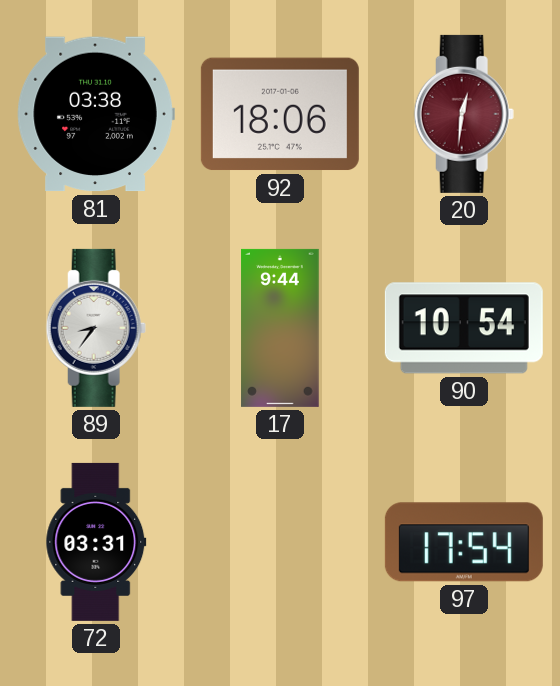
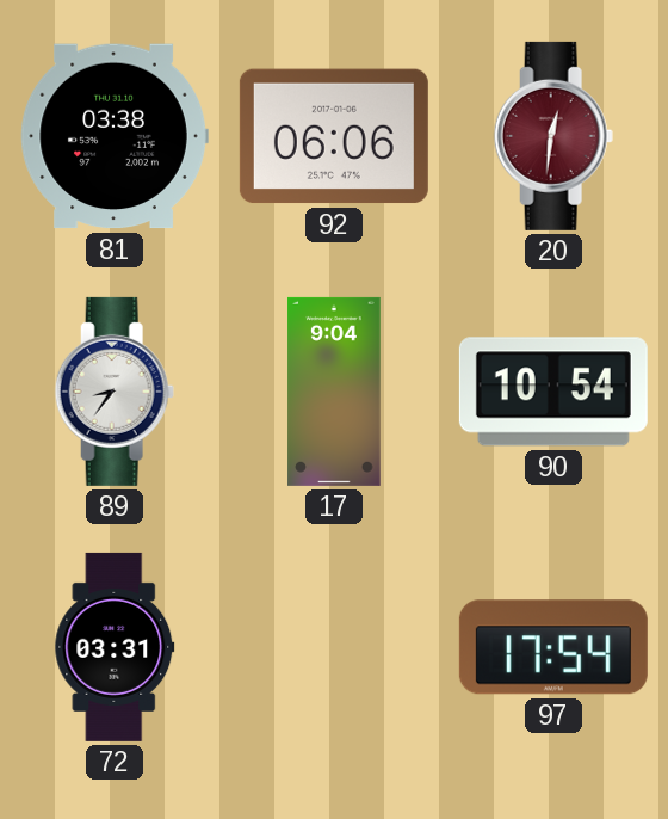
92: 18:06 -> 06:06
17: 9:44 -> 9:04
